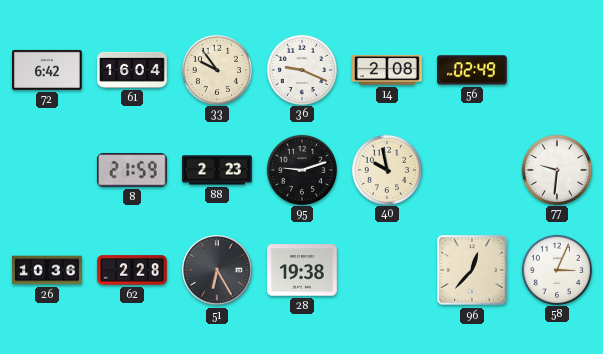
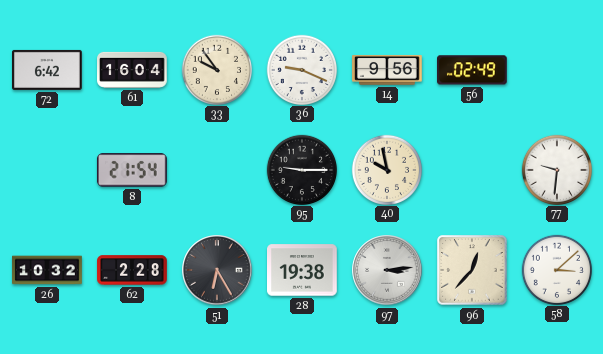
14: 2:08 -> 9:56
8: 21:59 -> 21:54
88: 2:23 -> none
95: 9:12 -> 9:15
26: 10:36 -> 10:32
97: none -> 3:14
58: 3:04 -> 3:08
